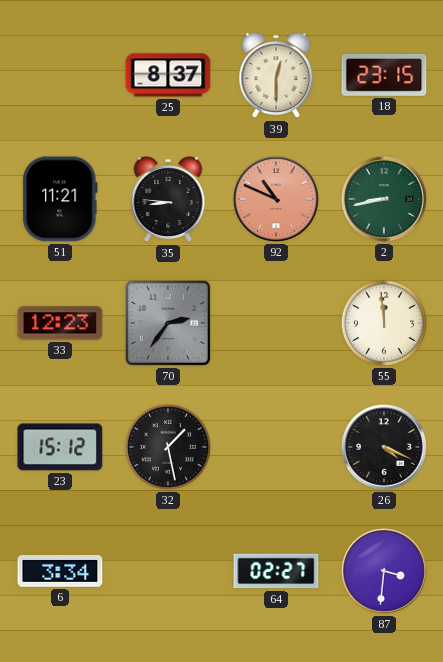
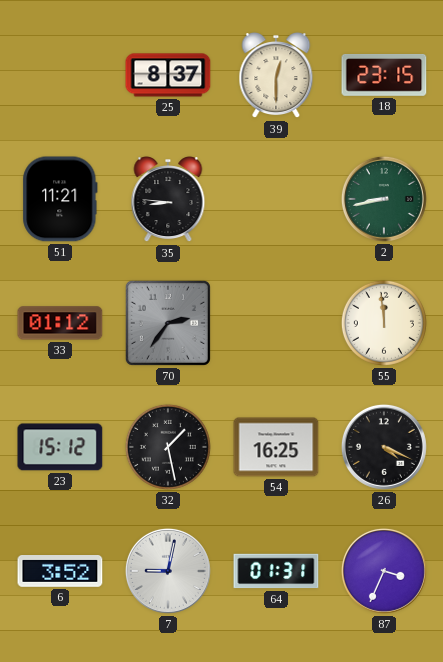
92: 10:49 -> none
33: 12:23 -> 01:12
54: none -> 16:25
6: 3:34 -> 3:52
7: none -> 9:02
64: 02:27 -> 01:31
87: 3:31 -> 3:34
